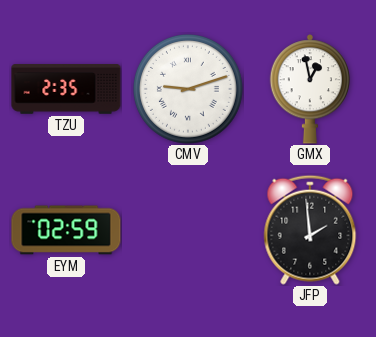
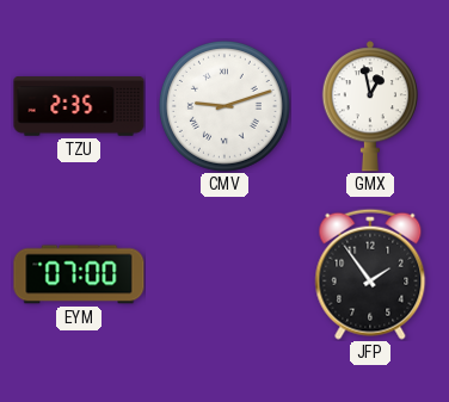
EYM: 02:59 -> 07:00
JFP: 1:59 -> 1:54
